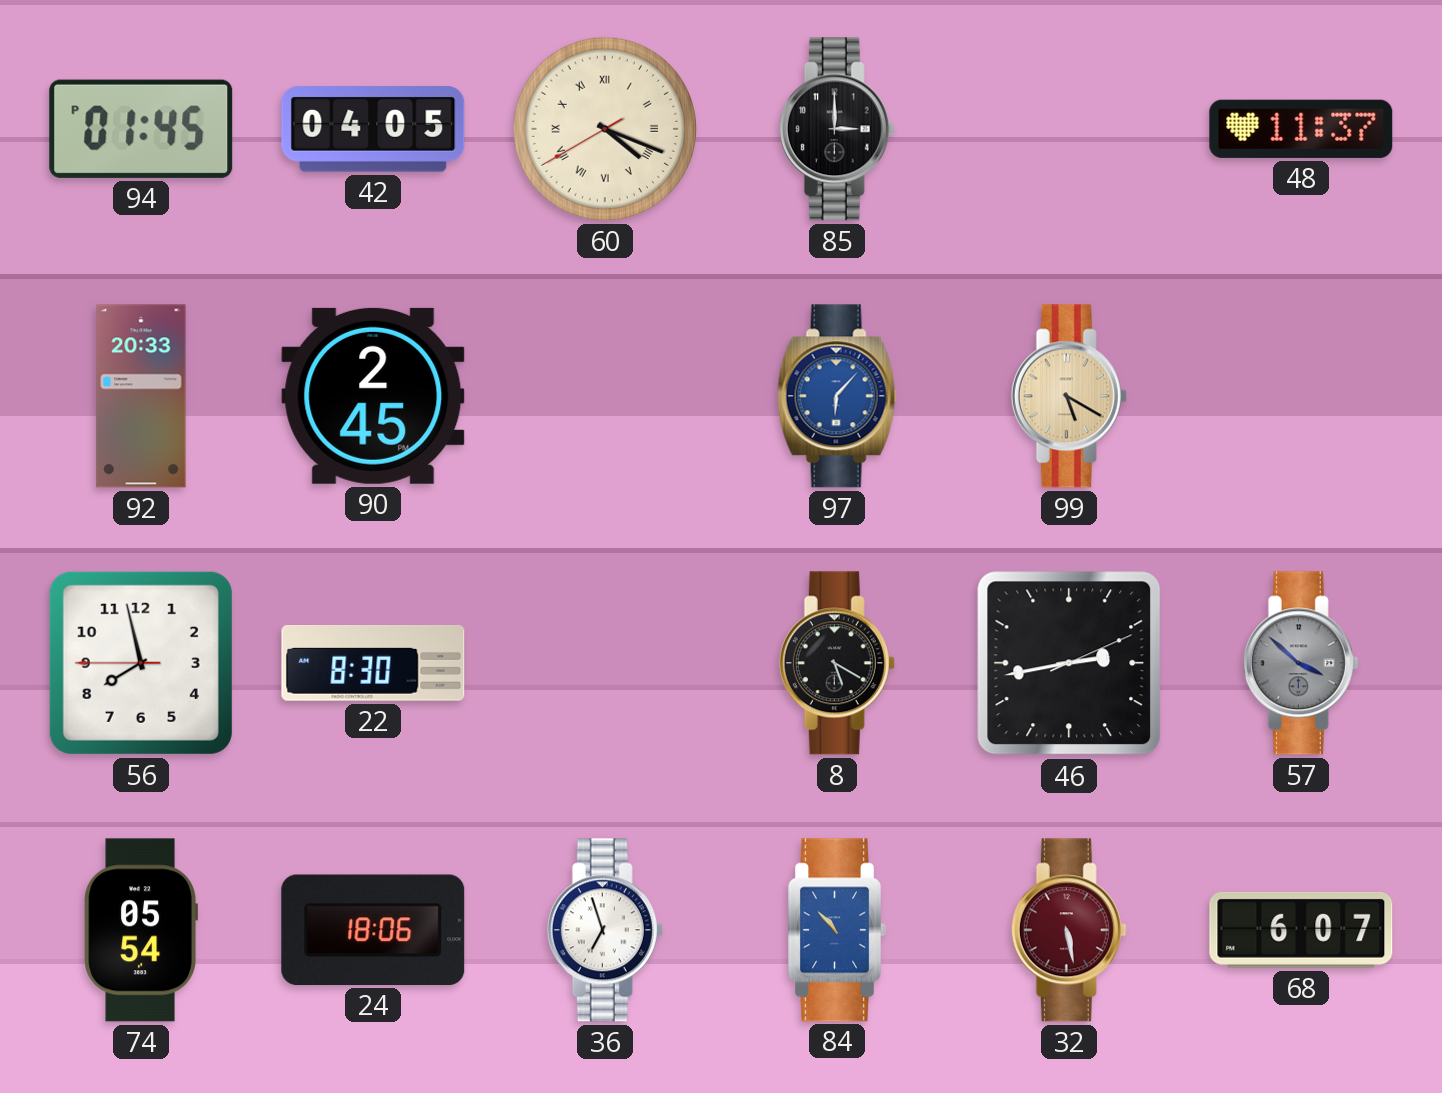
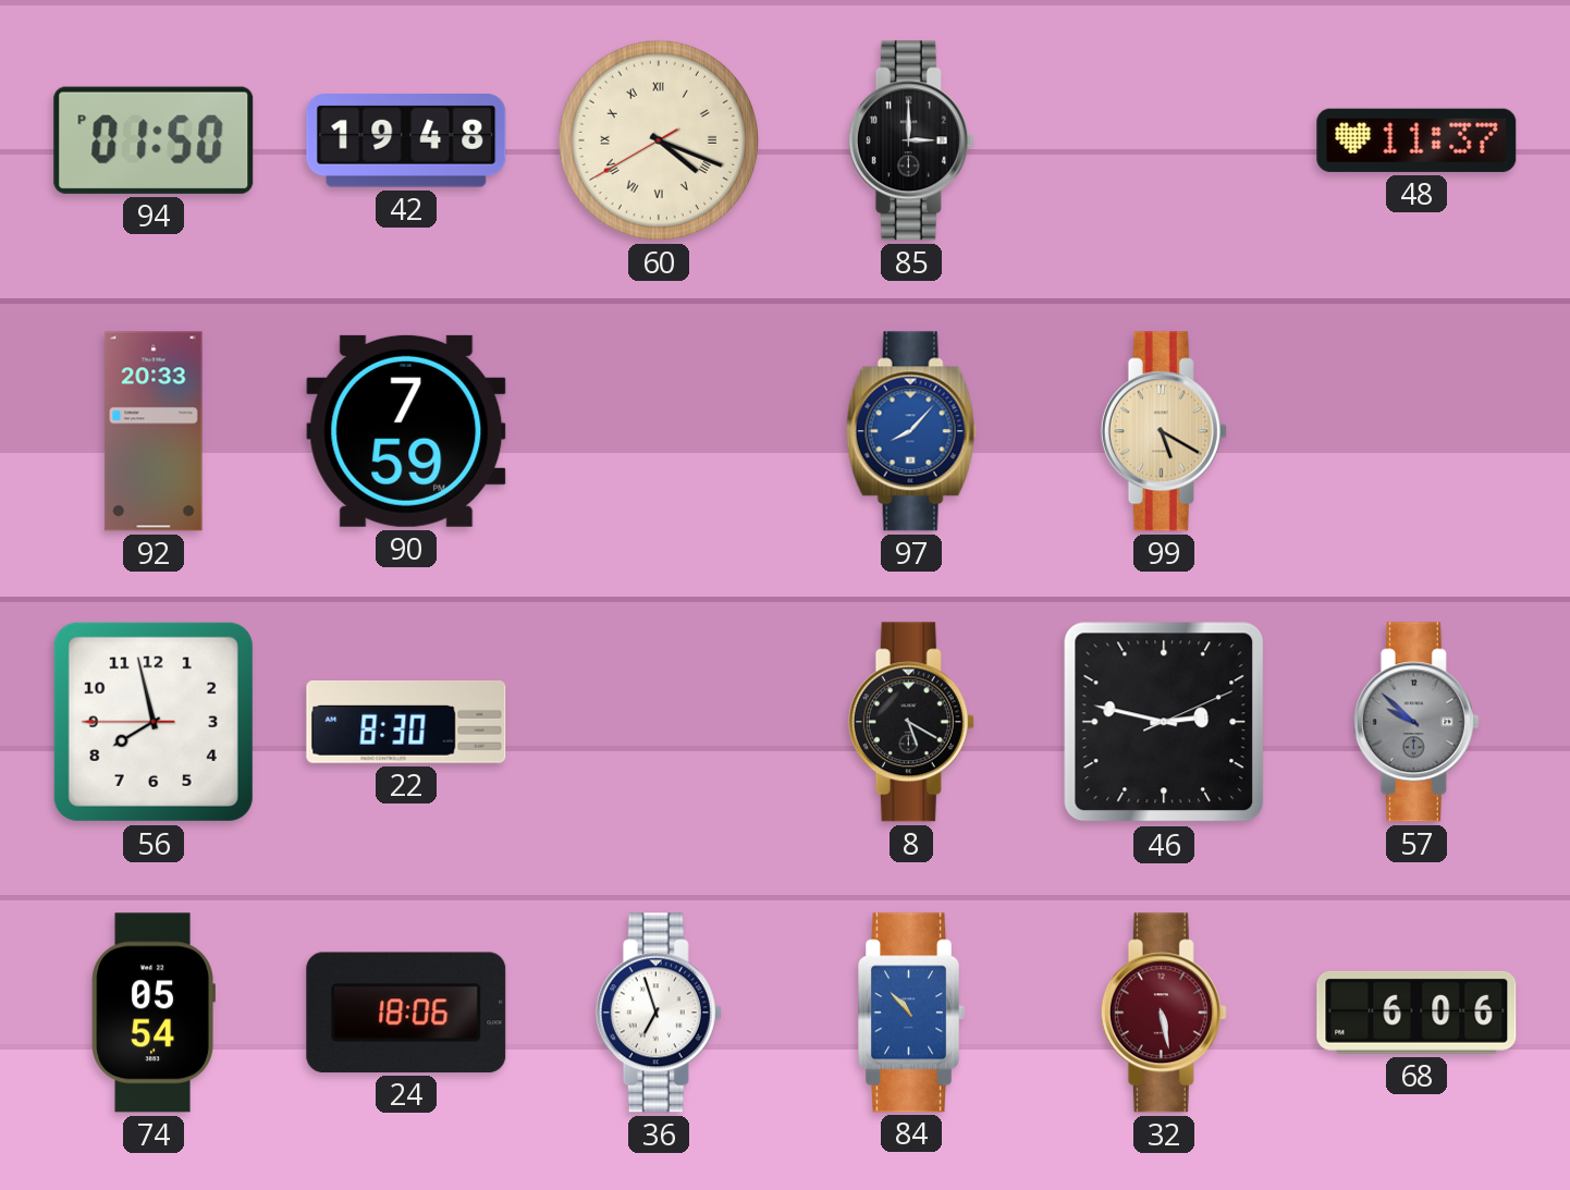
94: 01:45 -> 01:50
42: 04:05 -> 19:48
90: 2:45 -> 7:59
97: 6:07 -> 8:07
46: 2:43 -> 2:47
57: 3:52 -> 9:52
68: 6:07 -> 6:06
